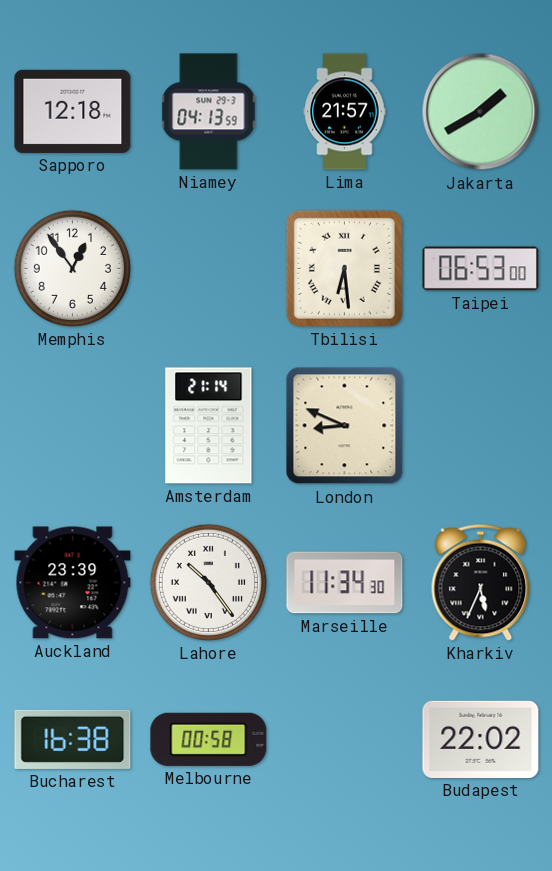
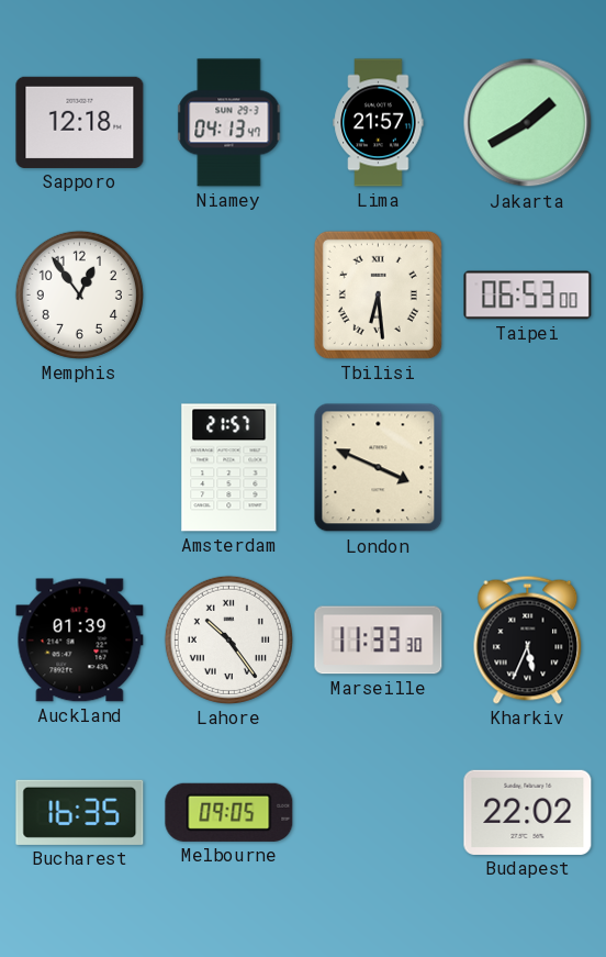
Niamey: 04:13:59 -> 04:13:47
Amsterdam: 21:14 -> 21:57
London: 8:49 -> 3:49
Auckland: 23:39 -> 01:39
Marseille: 11:34 -> 11:33
Bucharest: 16:38 -> 16:35
Melbourne: 00:58 -> 09:05
